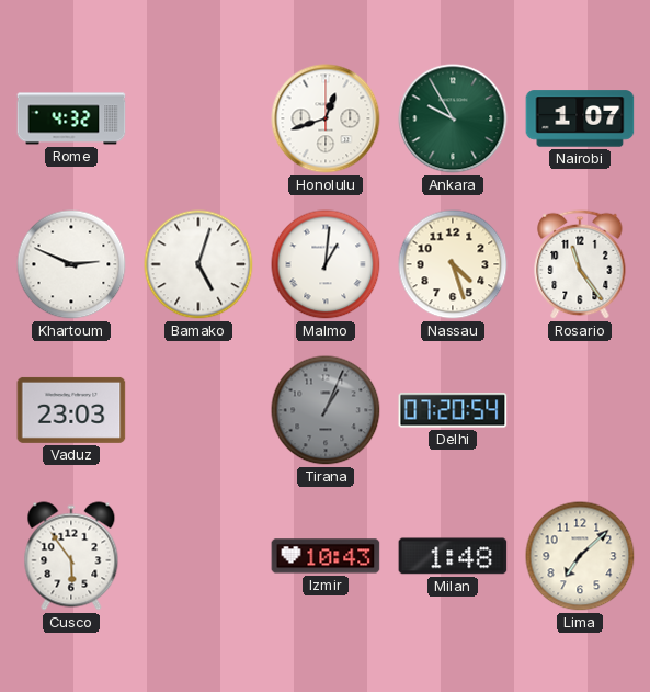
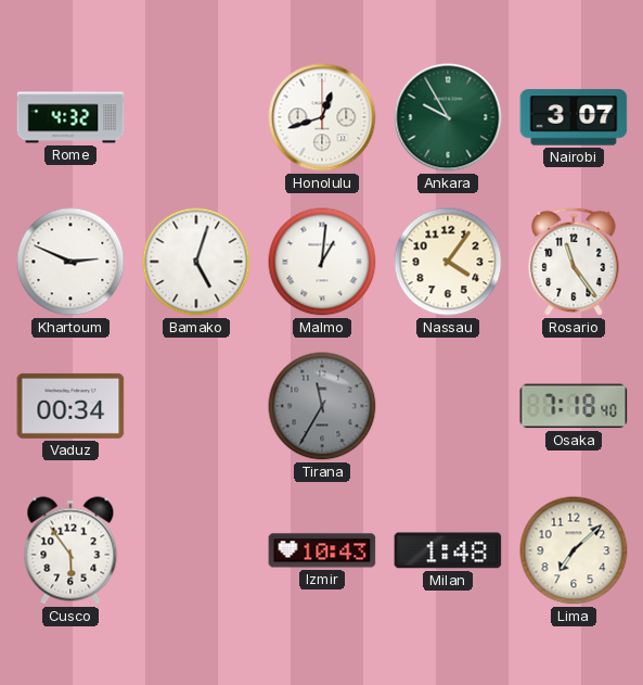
Nairobi: 1:07 -> 3:07
Nassau: 4:27 -> 4:06
Vaduz: 23:03 -> 00:34
Tirana: 1:04 -> 11:35
Delhi: 07:20 -> none
Osaka: none -> 7:18
